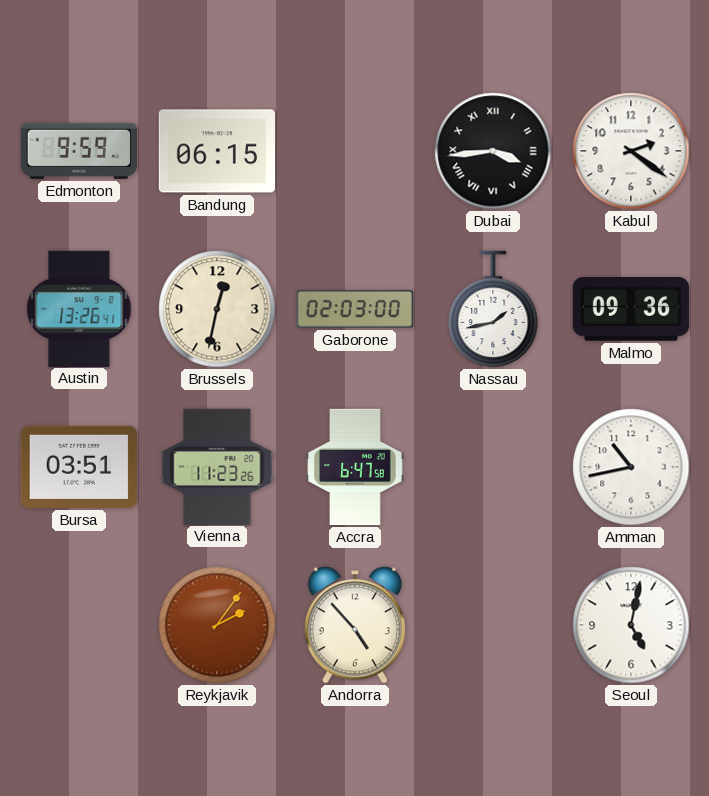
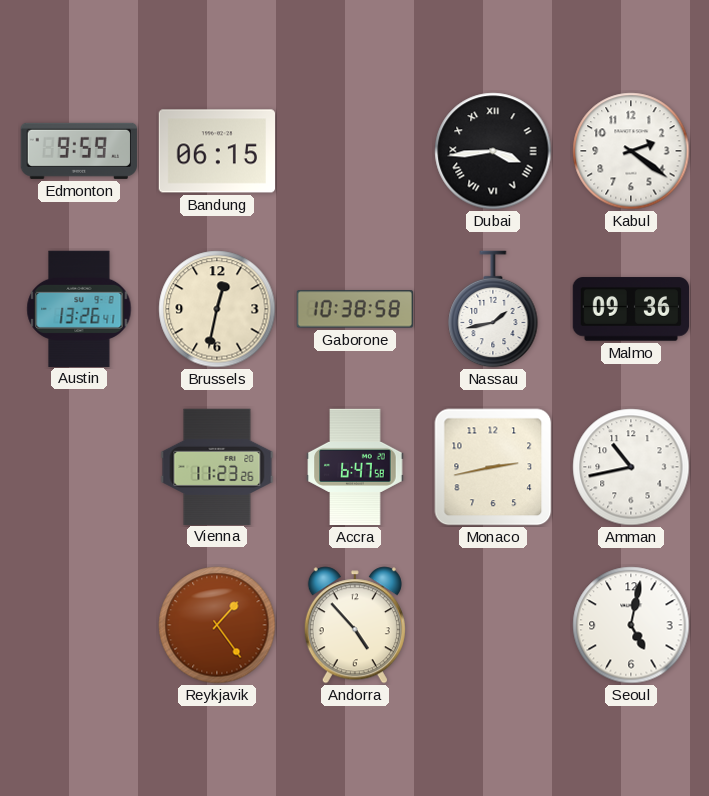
Gaborone: 02:03 -> 10:38
Bursa: 03:51 -> none
Monaco: none -> 2:43
Reykjavik: 2:06 -> 1:24
